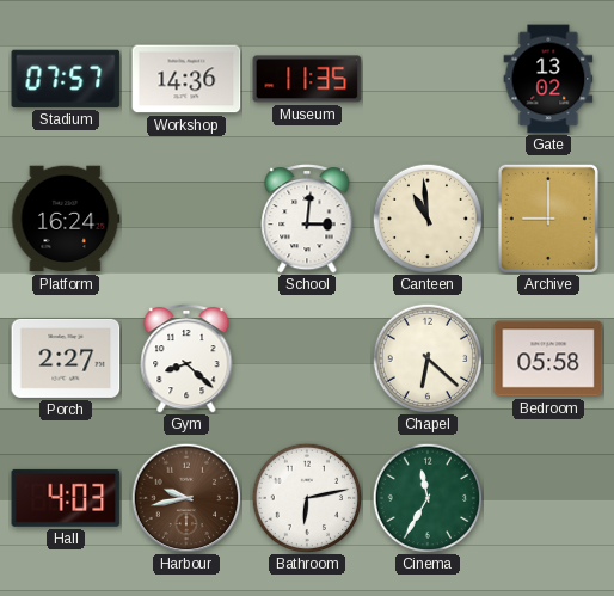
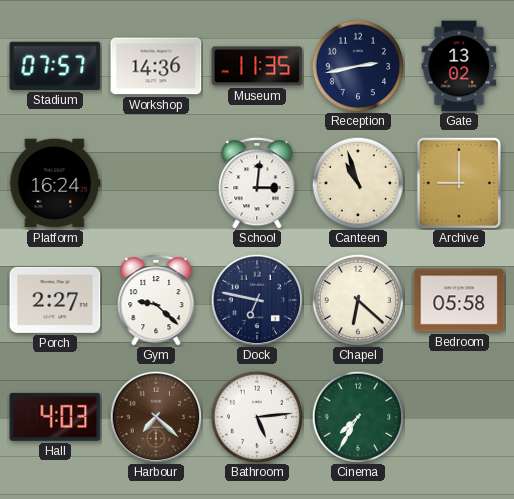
Reception: none -> 2:43
Canteen: 10:59 -> 10:57
Gym: 8:22 -> 9:22
Dock: none -> 6:47
Harbour: 9:43 -> 7:22
Bathroom: 6:13 -> 5:14
Cinema: 11:35 -> 7:35
